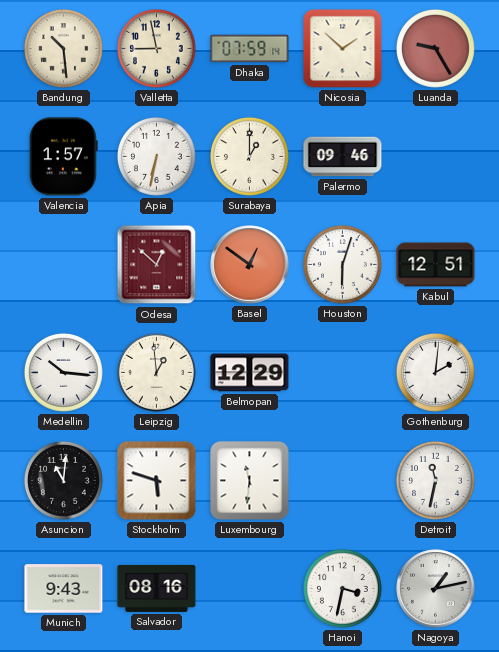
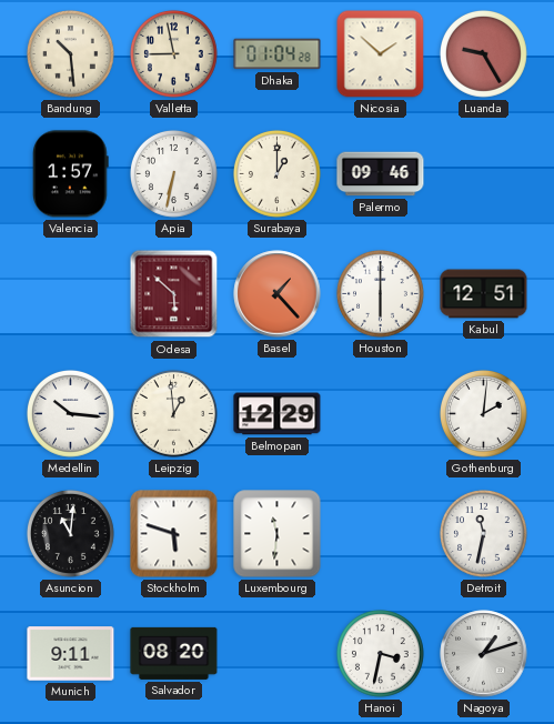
Dhaka: 07:59 -> 01:04
Odesa: 12:52 -> 5:52
Basel: 12:51 -> 1:23
Houston: 6:03 -> 6:00
Munich: 9:43 -> 9:11
Salvador: 08:16 -> 08:20
Nagoya: 1:13 -> 1:12
